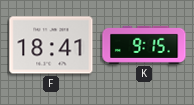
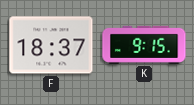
F: 18:41 -> 18:37
